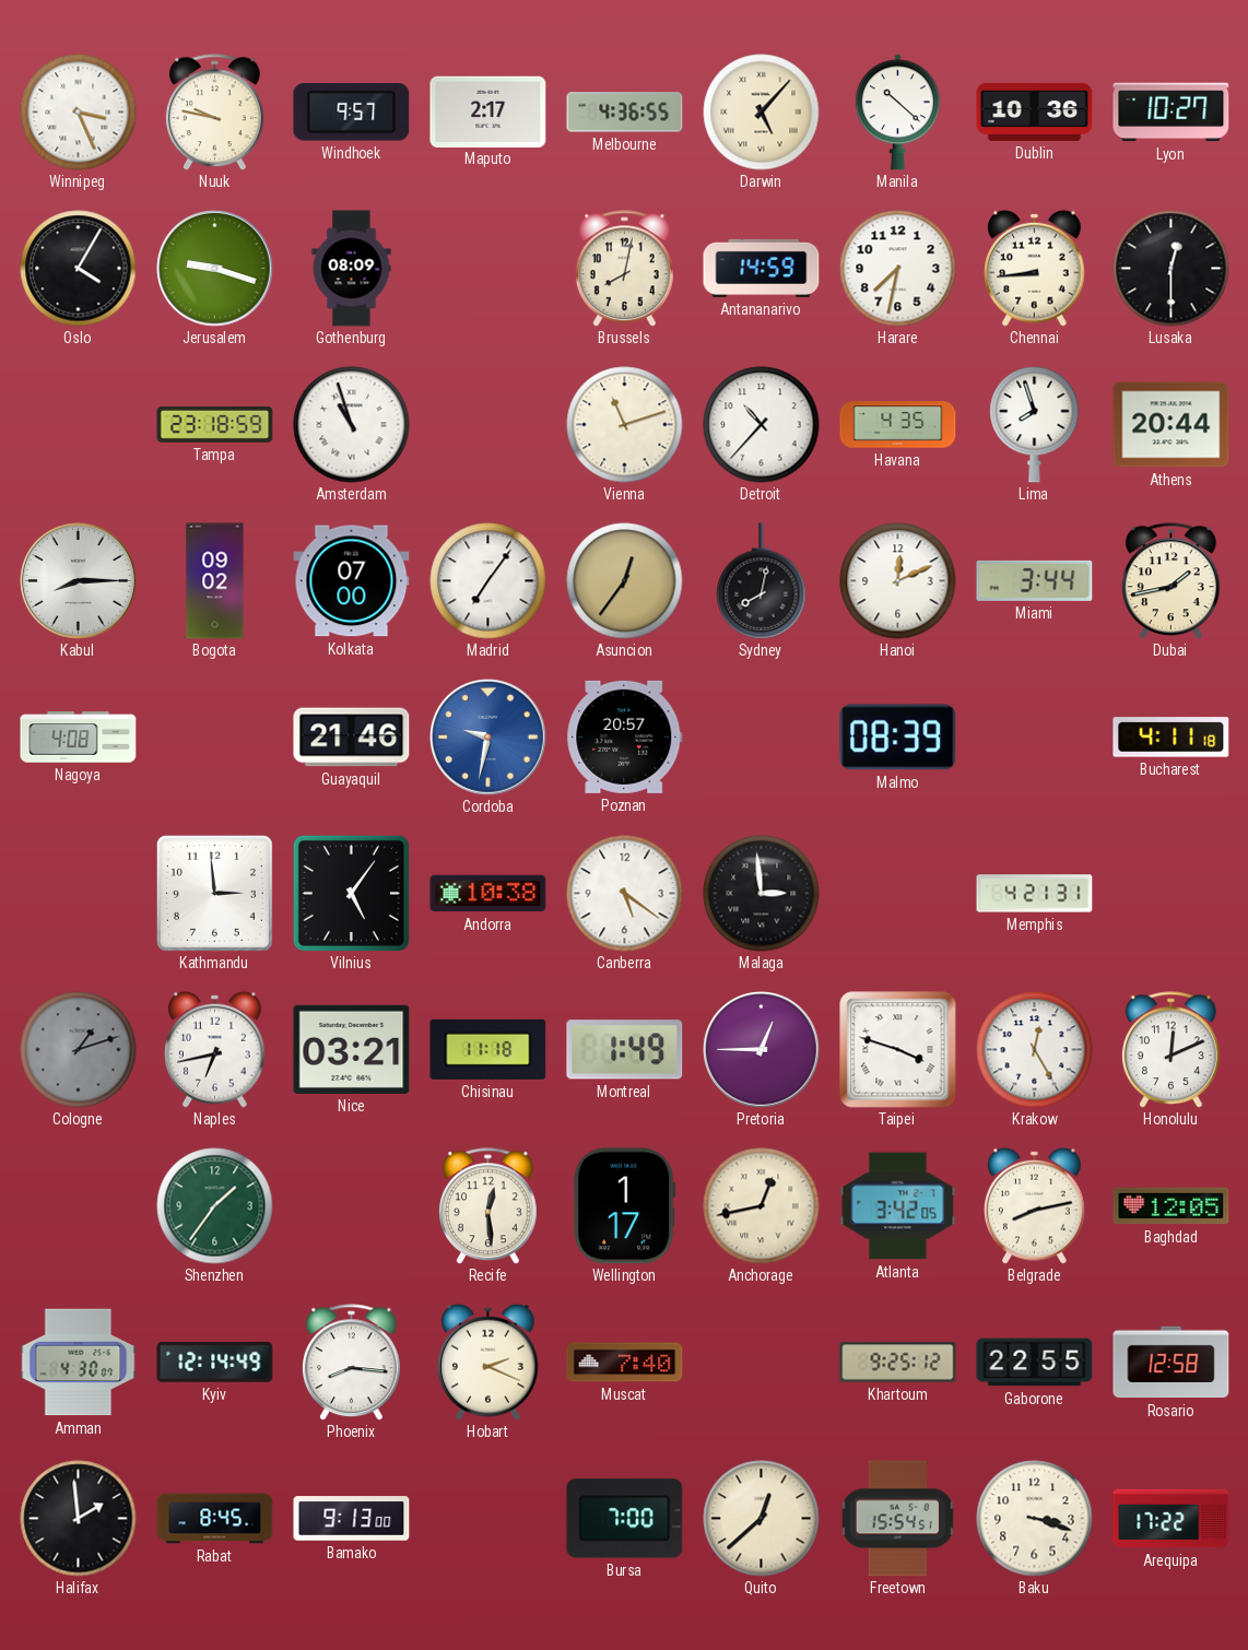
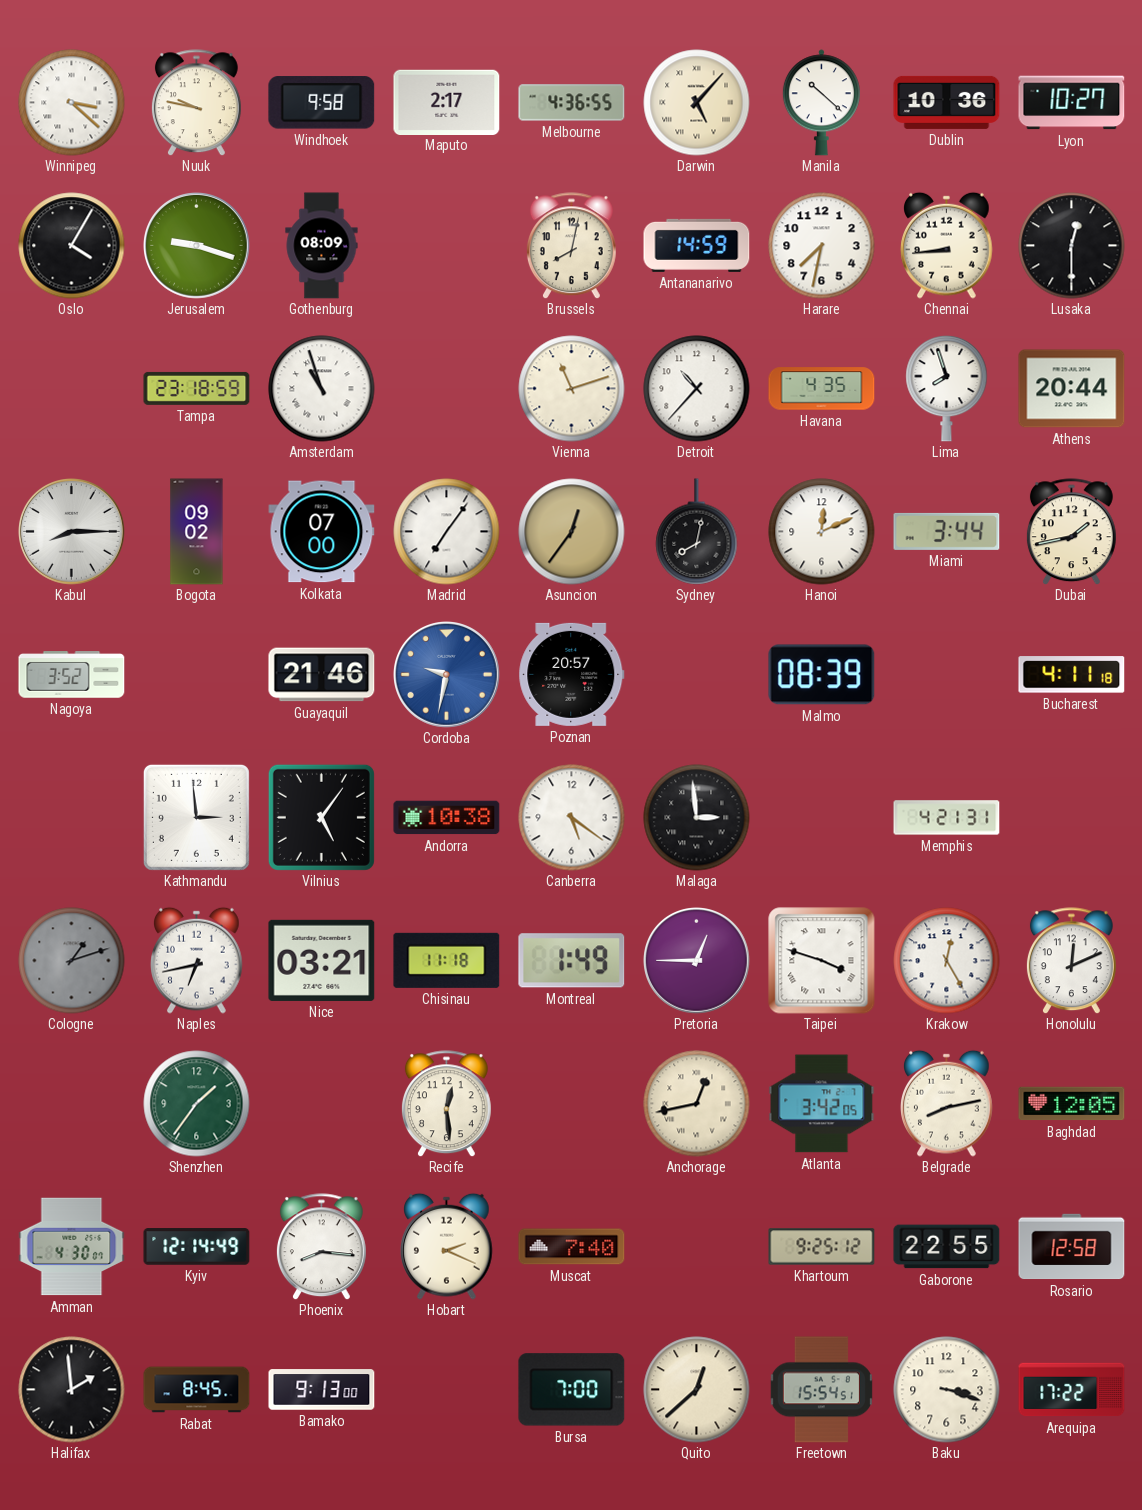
Winnipeg: 3:26 -> 3:22
Windhoek: 9:57 -> 9:58
Nagoya: 4:08 -> 3:52
Wellington: 1:17 -> none
